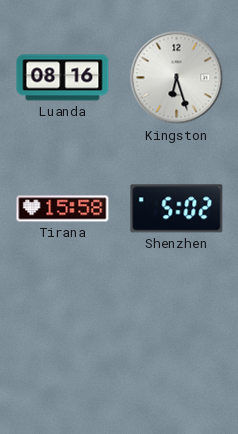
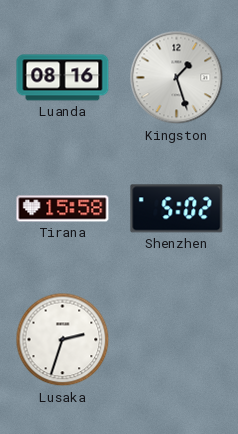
Kingston: 6:27 -> 1:27
Lusaka: none -> 2:33
